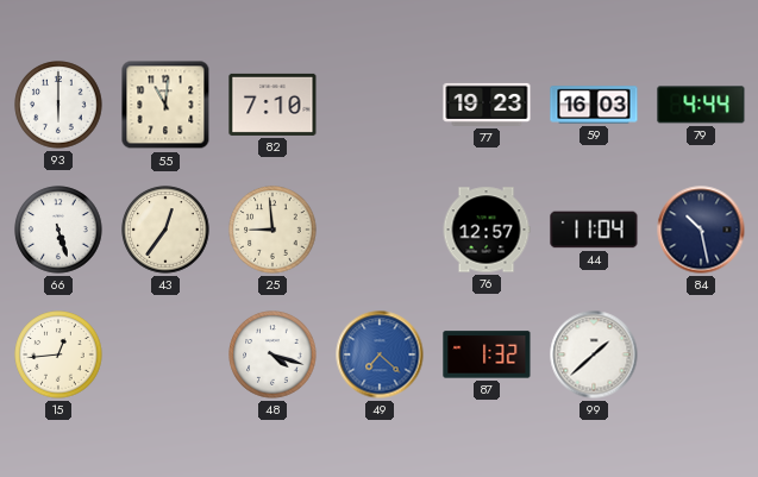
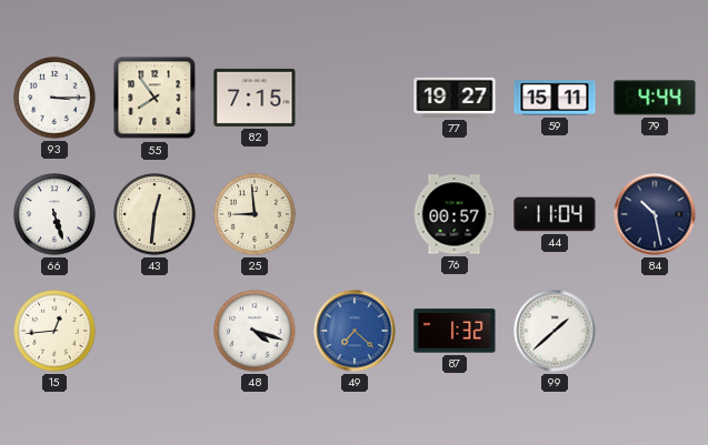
93: 6:00 -> 3:15
55: 11:01 -> 7:54
82: 7:10 -> 7:15
77: 19:23 -> 19:27
59: 16:03 -> 15:11
43: 12:36 -> 12:31
76: 12:57 -> 00:57
